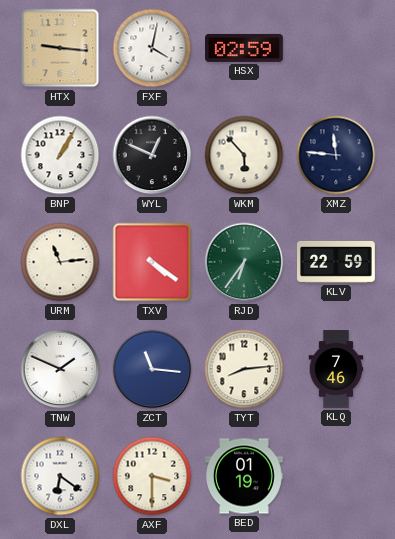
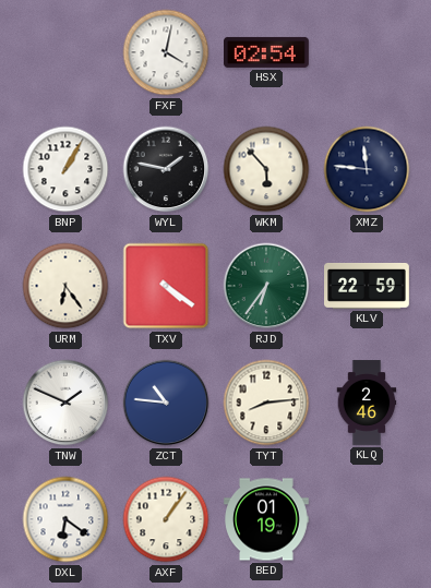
HTX: 9:16 -> none
HSX: 02:59 -> 02:54
WYL: 12:49 -> 1:47
URM: 11:14 -> 6:24
ZCT: 11:16 -> 10:46
KLQ: 7:46 -> 2:46
AXF: 3:30 -> 1:06
